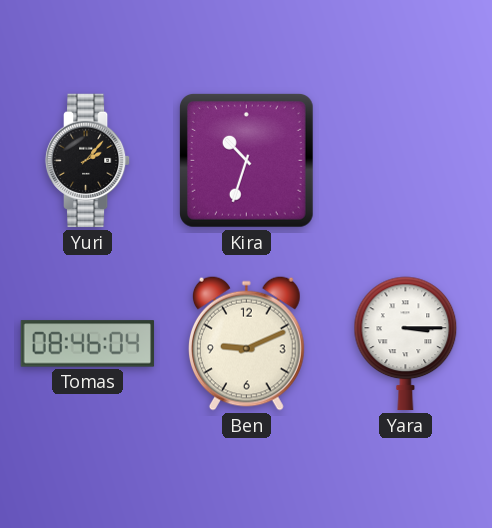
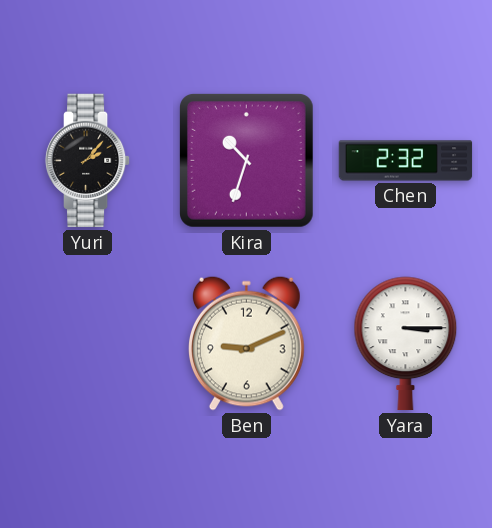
Chen: none -> 2:32
Tomas: 08:46 -> none
